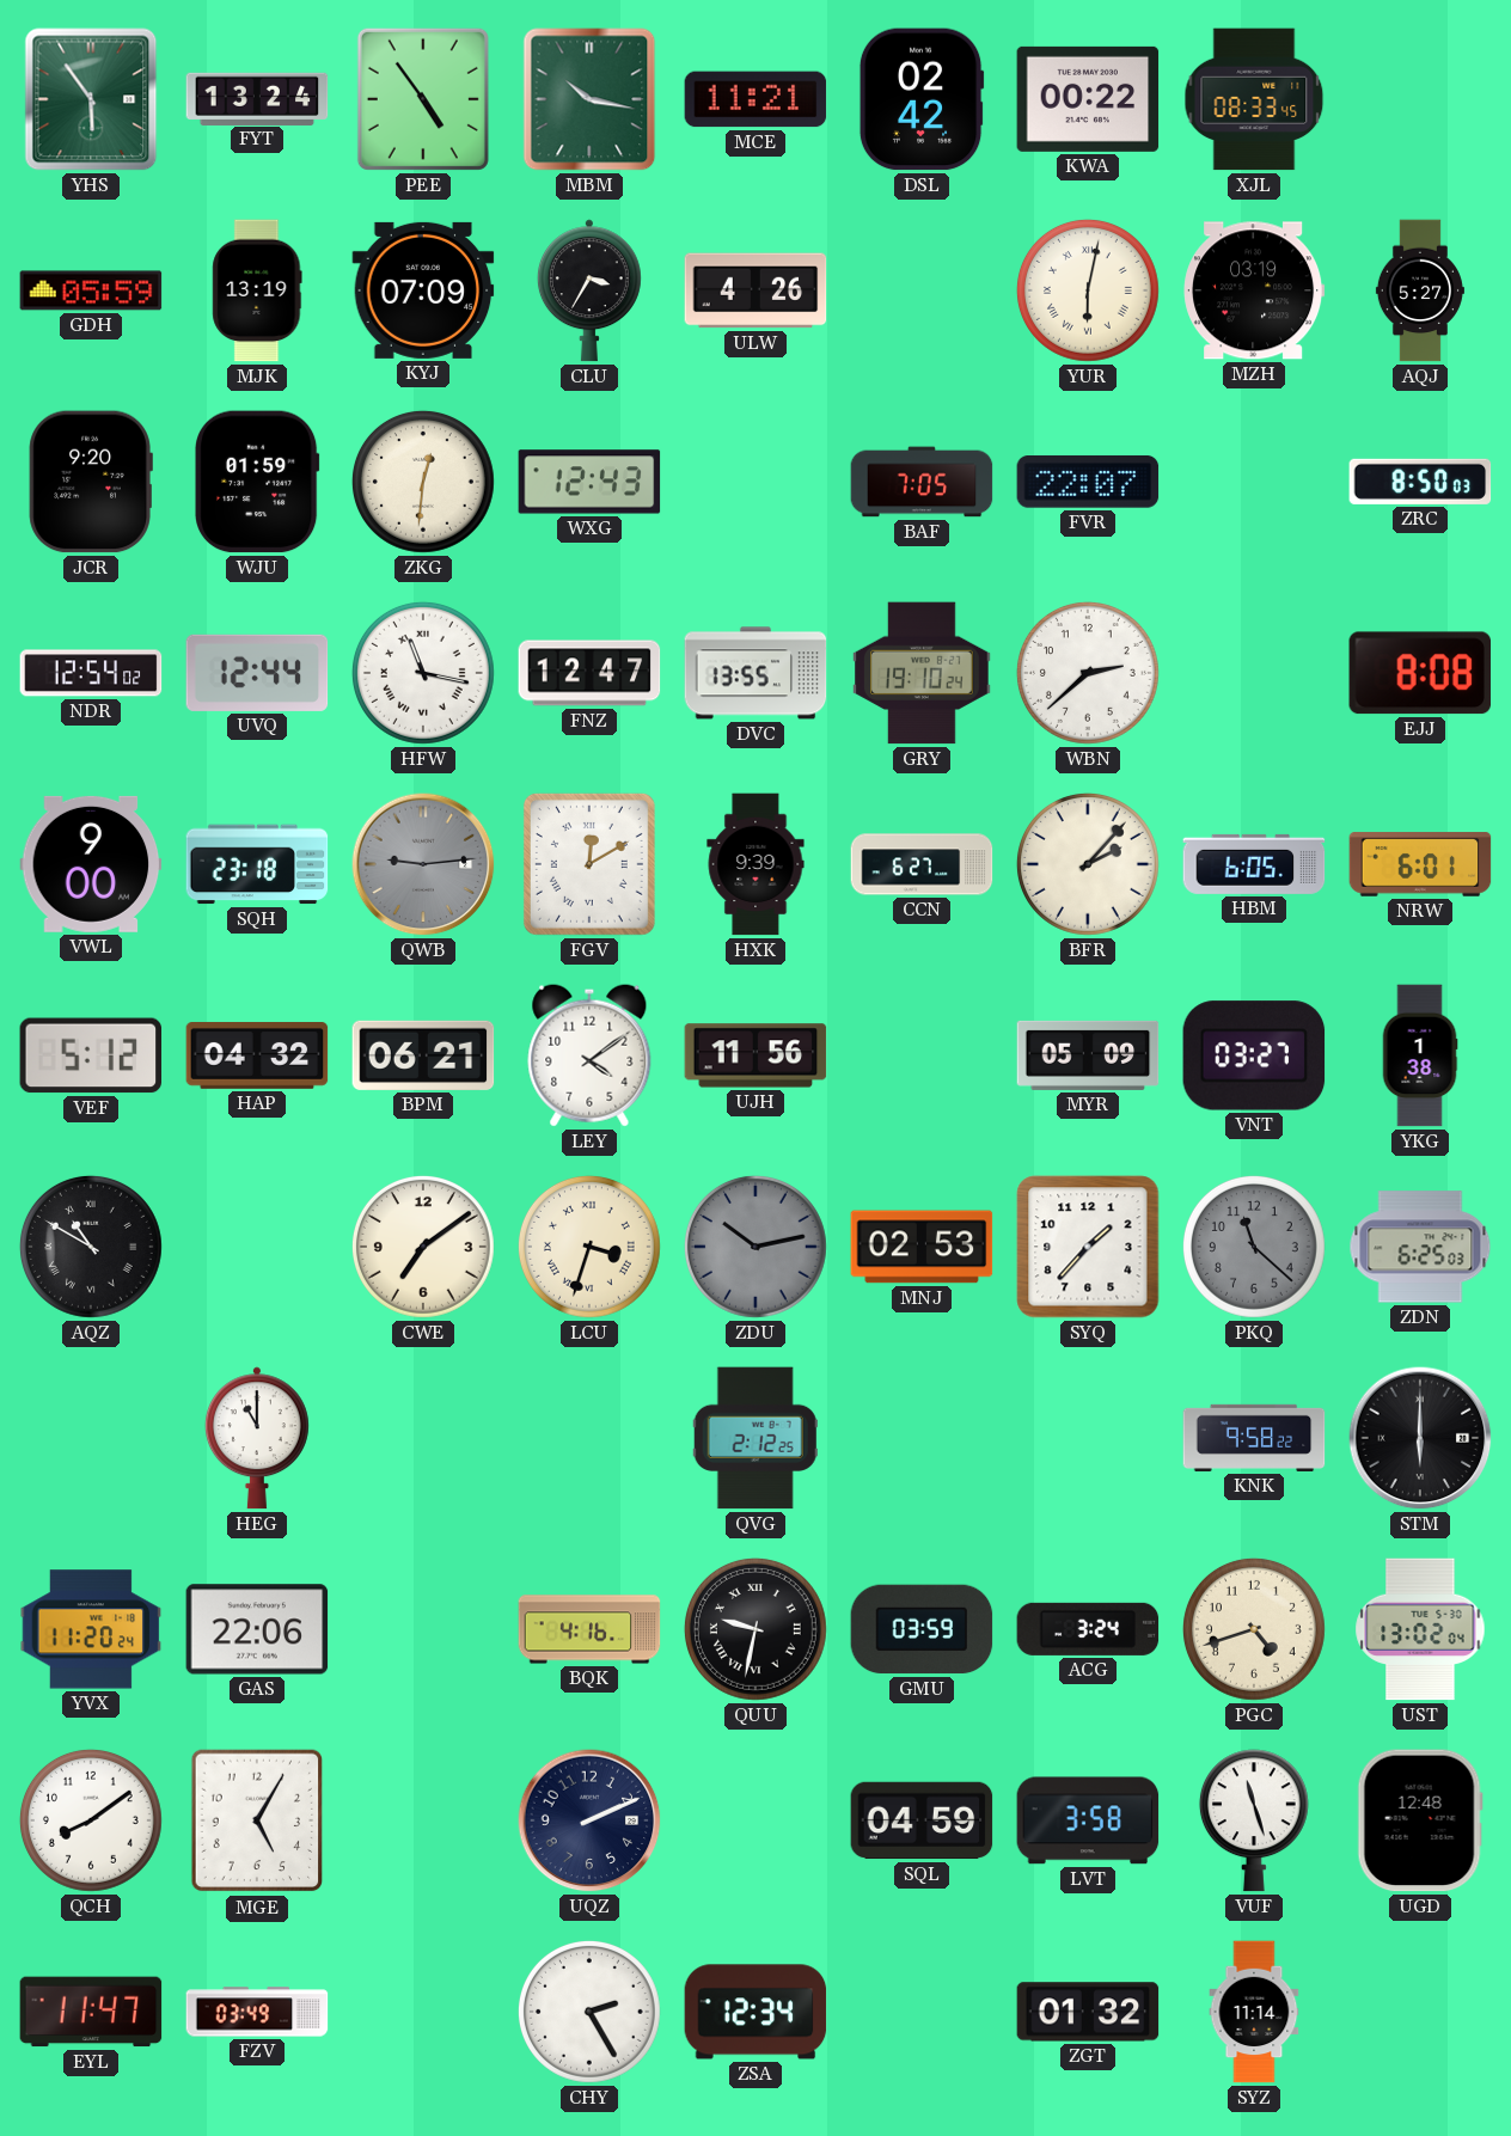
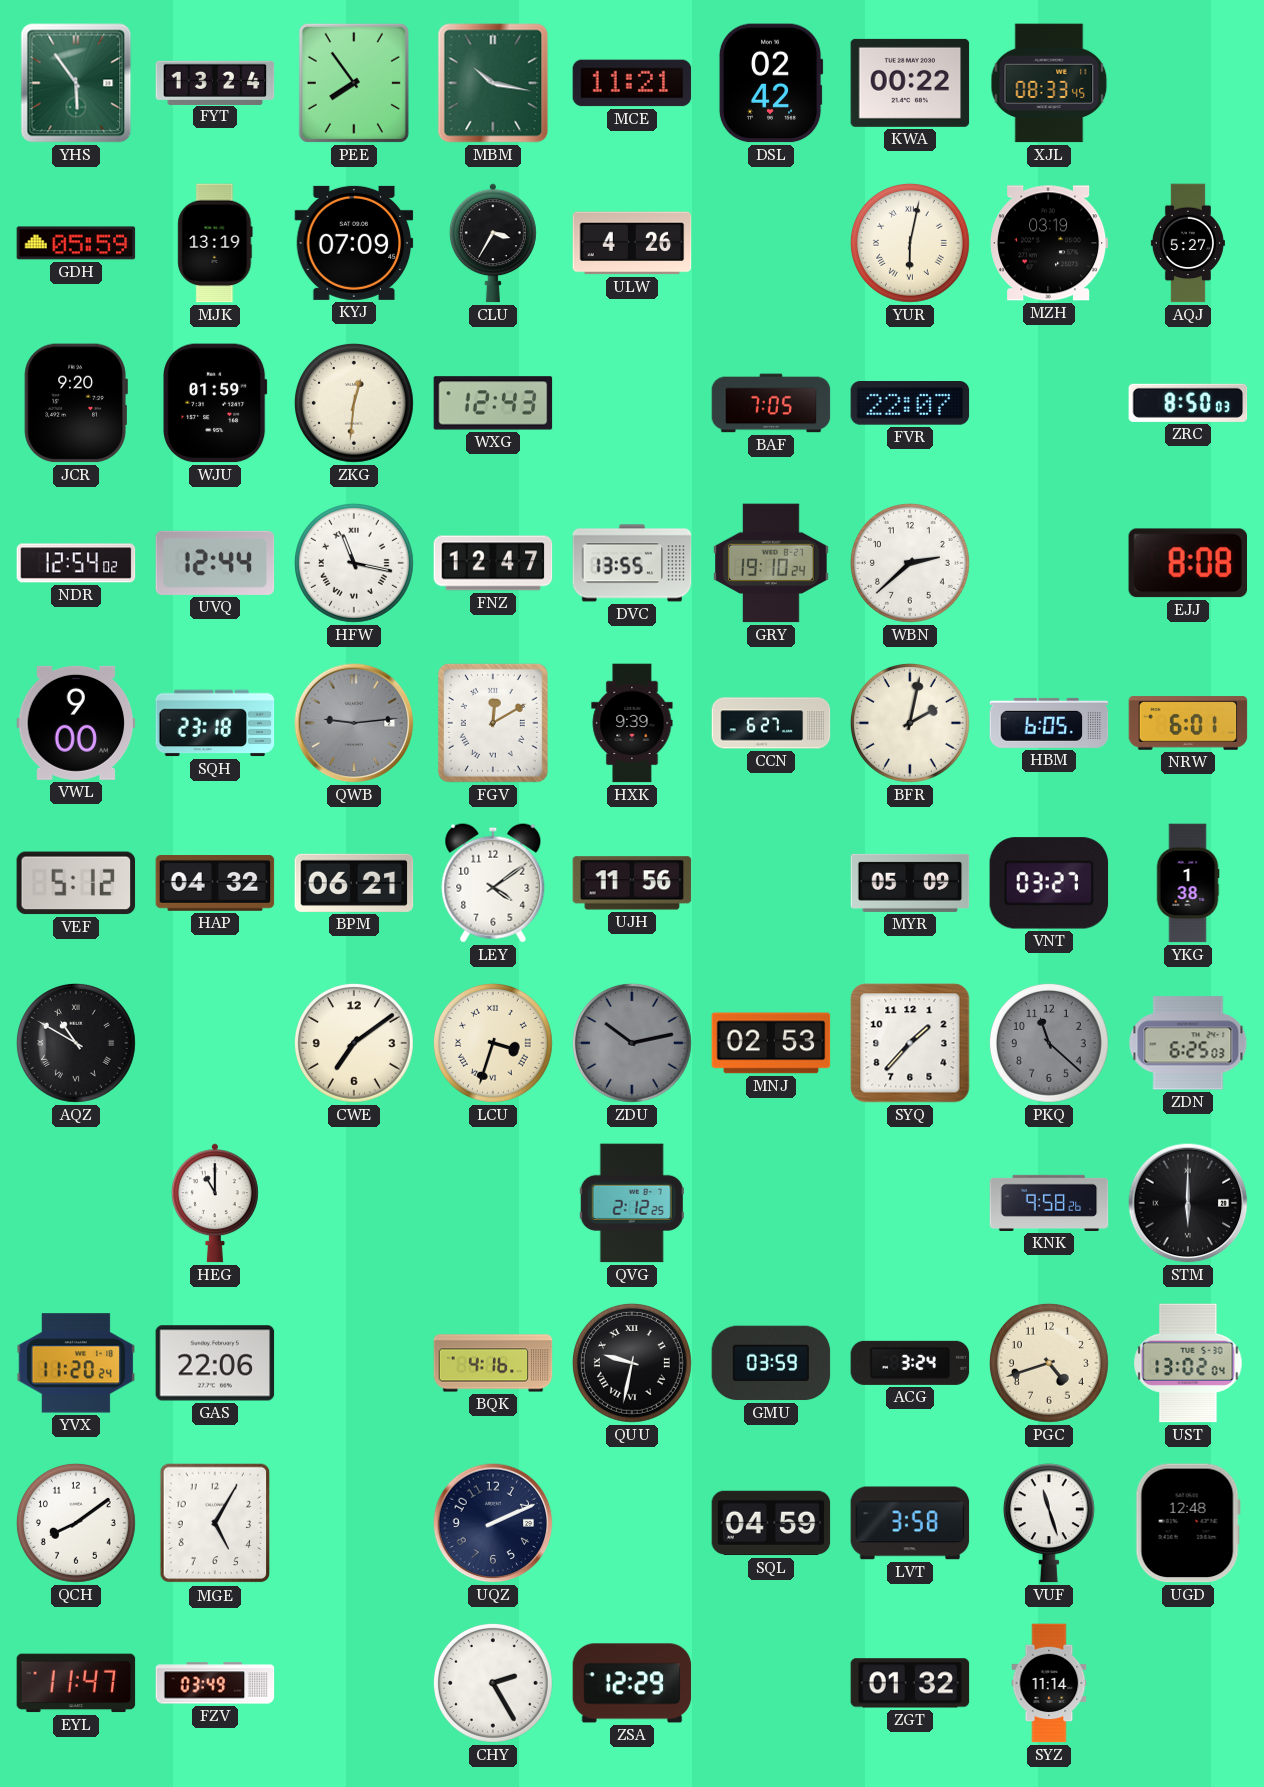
PEE: 4:54 -> 7:54
BFR: 2:07 -> 2:02
KNK: 9:58:22 -> 9:58:26
ZSA: 12:34 -> 12:29
